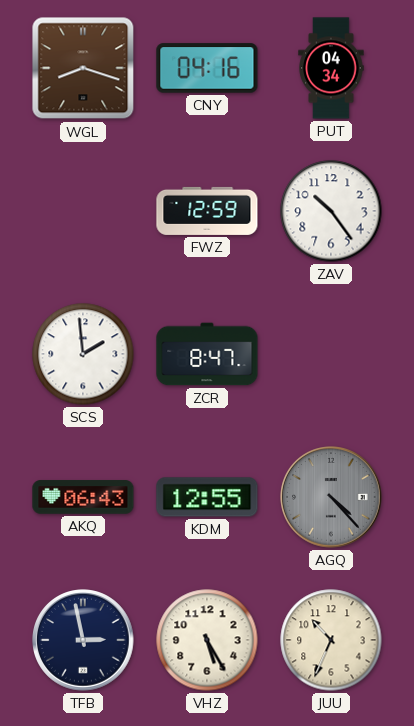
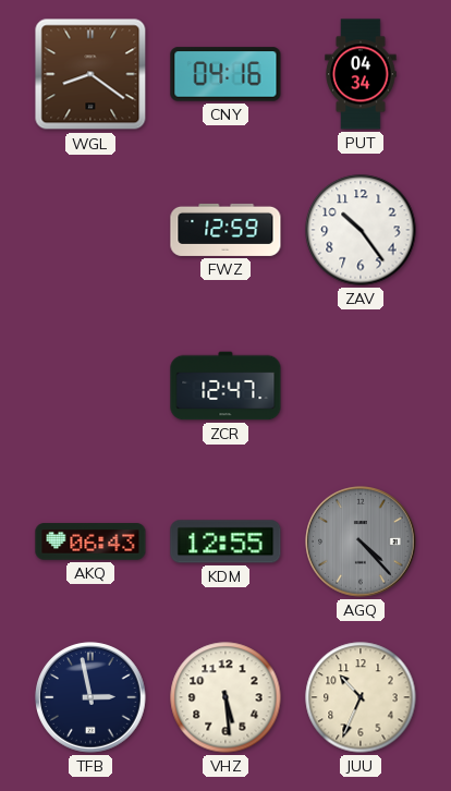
WGL: 8:18 -> 8:21
SCS: 1:59 -> none
ZCR: 8:47 -> 12:47
VHZ: 5:25 -> 5:29
